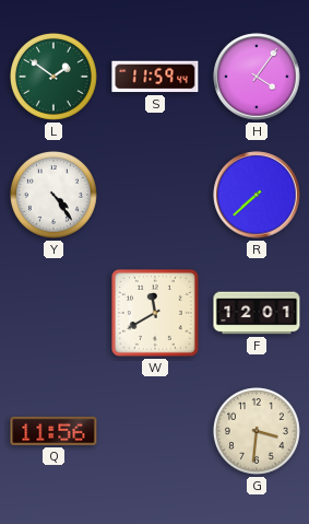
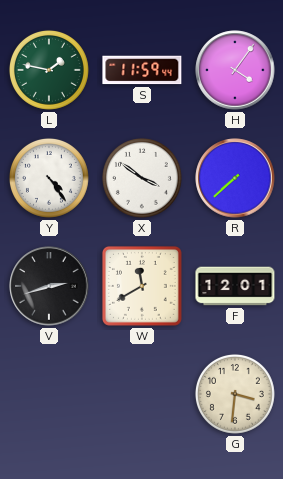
L: 1:51 -> 1:47
X: none -> 3:51
V: none -> 2:42
Q: 11:56 -> none
